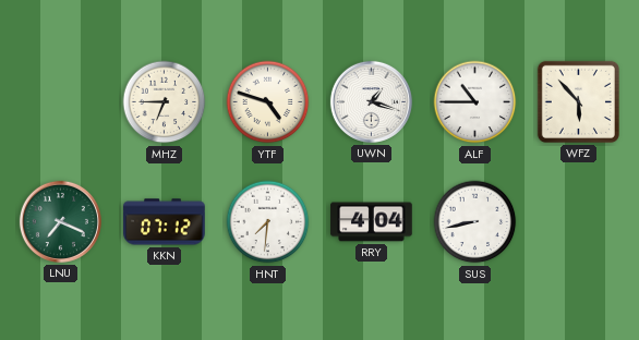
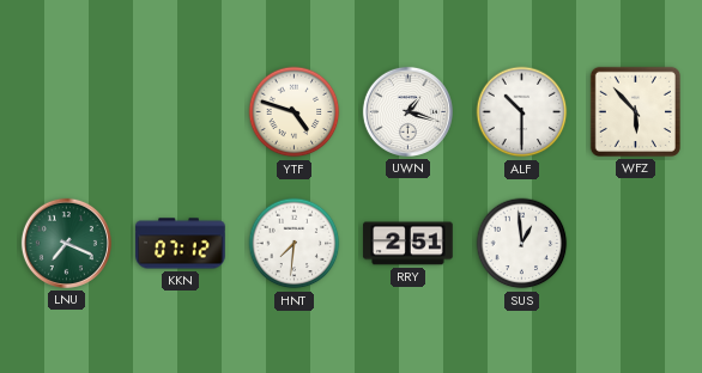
MHZ: 6:45 -> none
ALF: 10:45 -> 10:30
RRY: 4:04 -> 2:51
SUS: 8:43 -> 12:59
